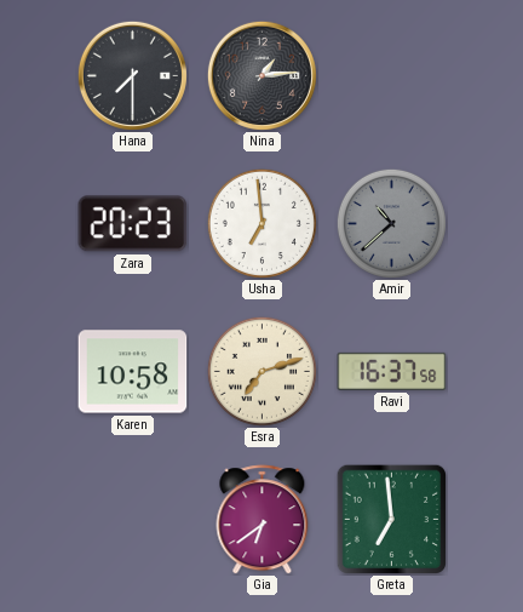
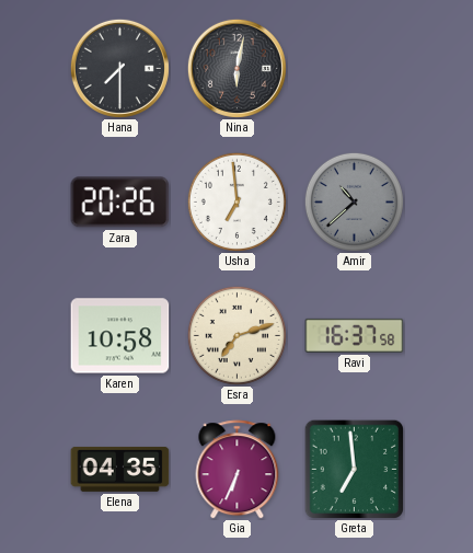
Nina: 1:14 -> 6:02
Zara: 20:23 -> 20:26
Elena: none -> 04:35
Gia: 6:39 -> 6:34
